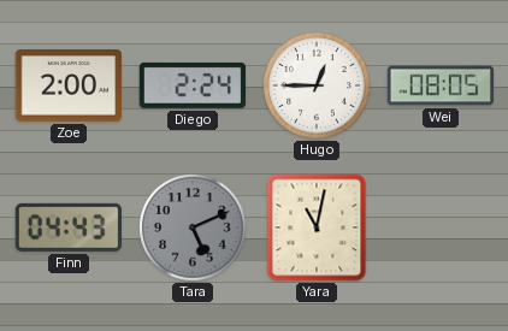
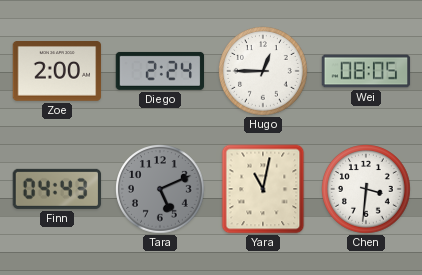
Chen: none -> 3:31
